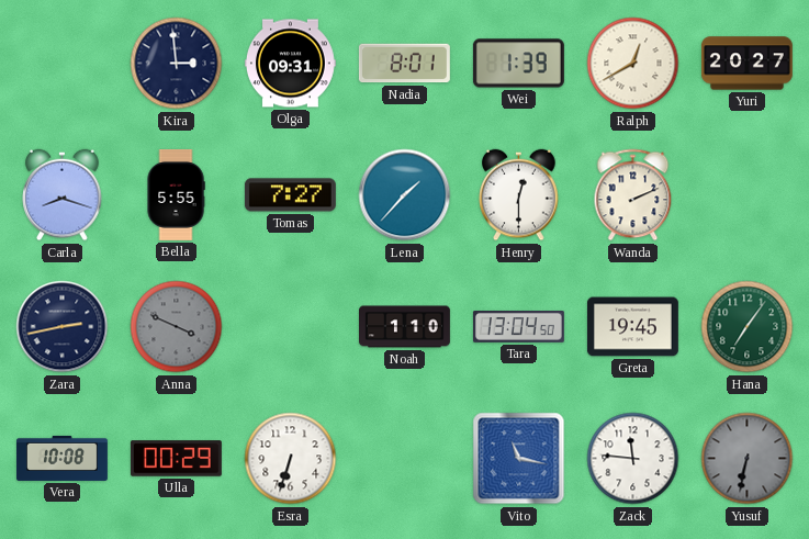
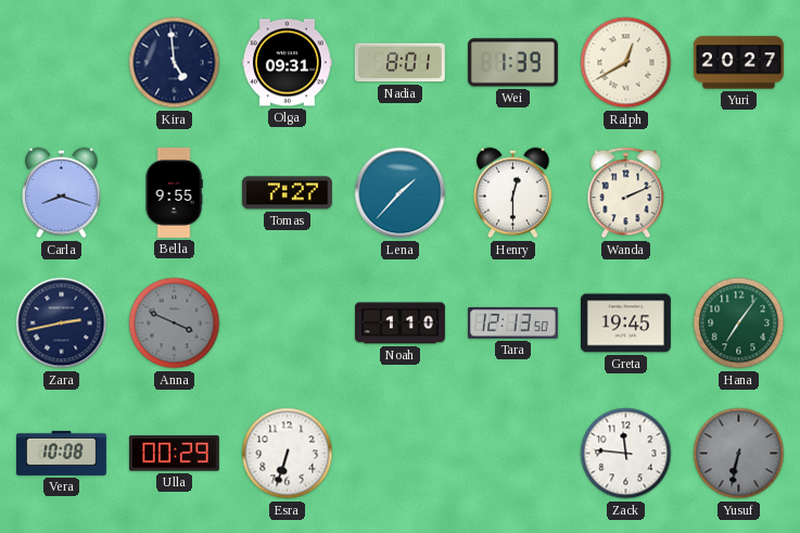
Kira: 2:59 -> 4:59
Bella: 5:55 -> 9:55
Tara: 13:04 -> 12:13
Vito: 11:17 -> none
